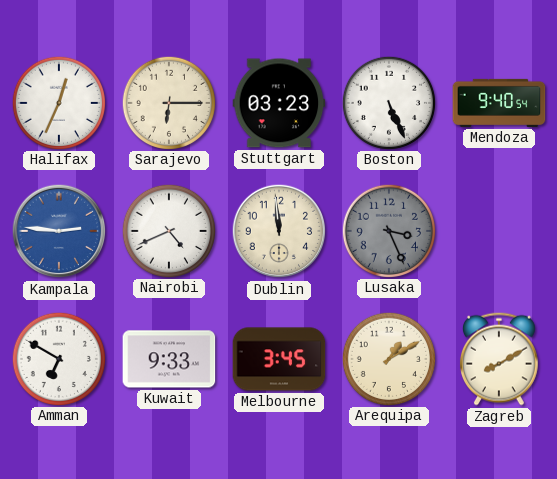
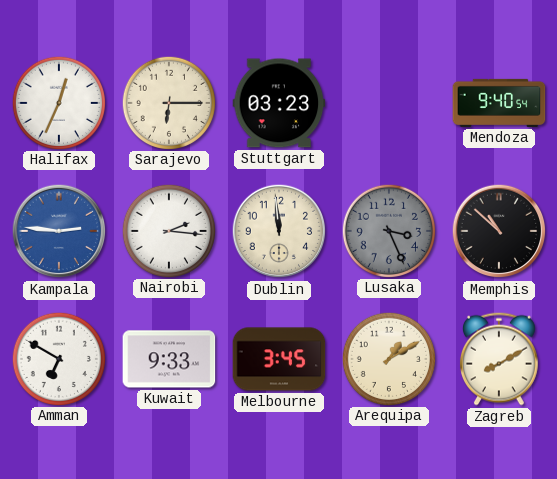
Boston: 5:26 -> none
Nairobi: 4:41 -> 2:16
Memphis: none -> 10:52
